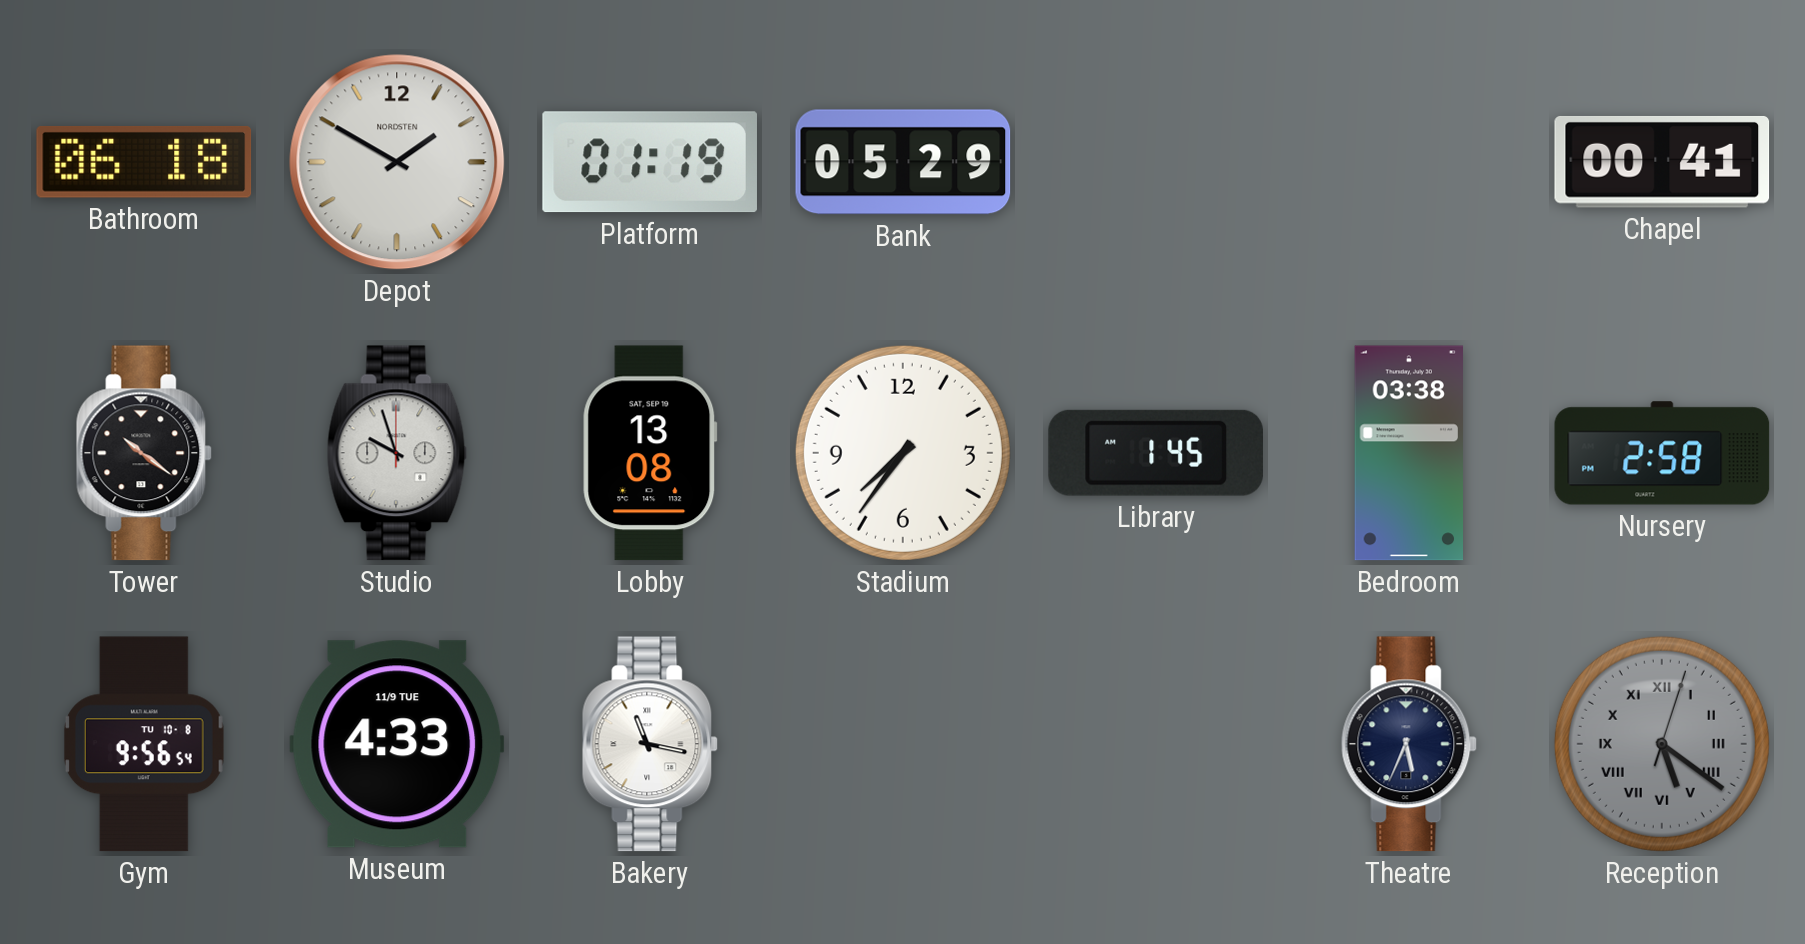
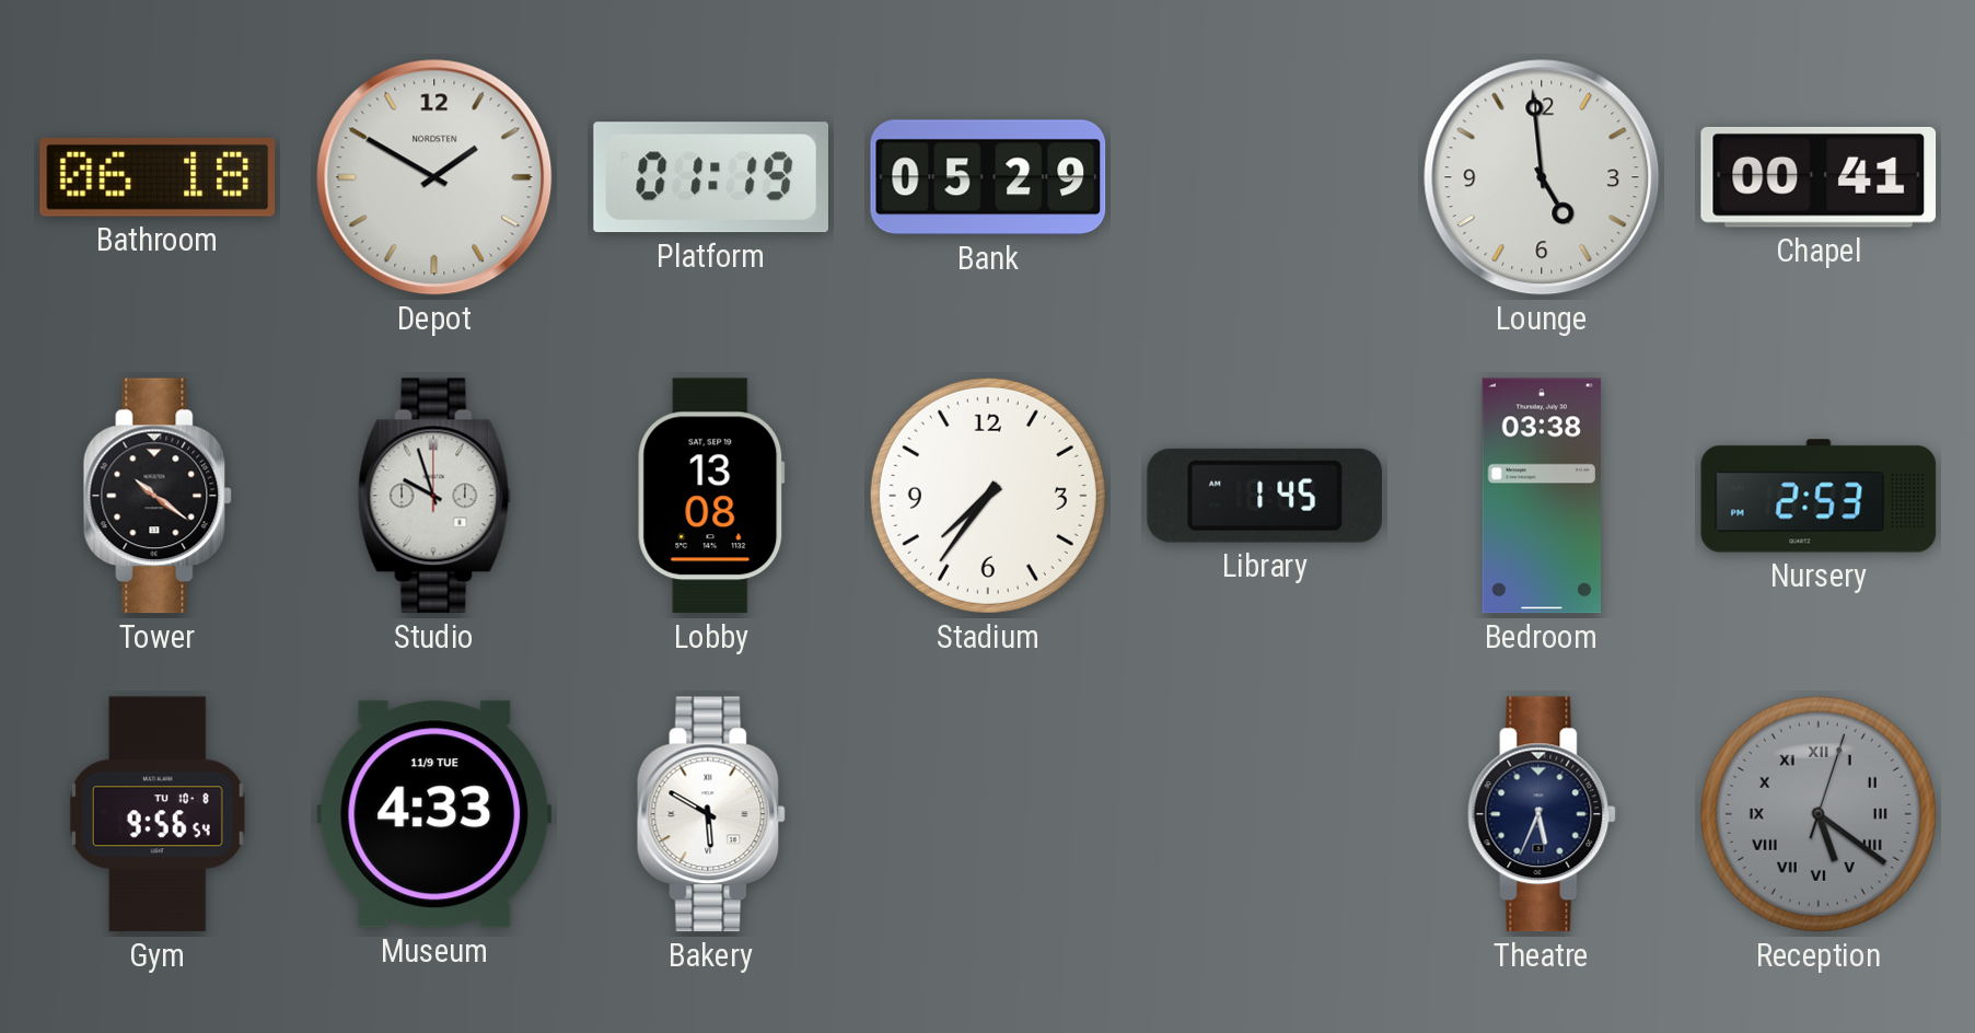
Lounge: none -> 4:59
Nursery: 2:58 -> 2:53
Bakery: 11:17 -> 5:50
